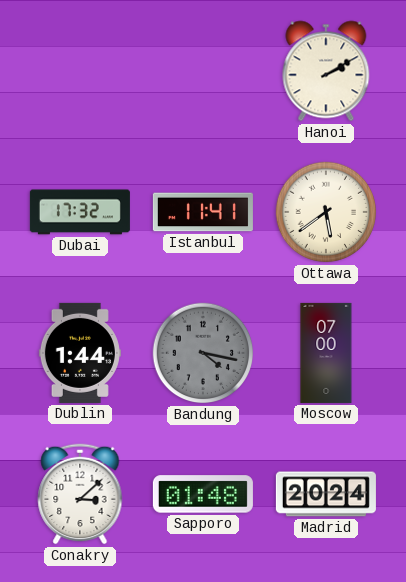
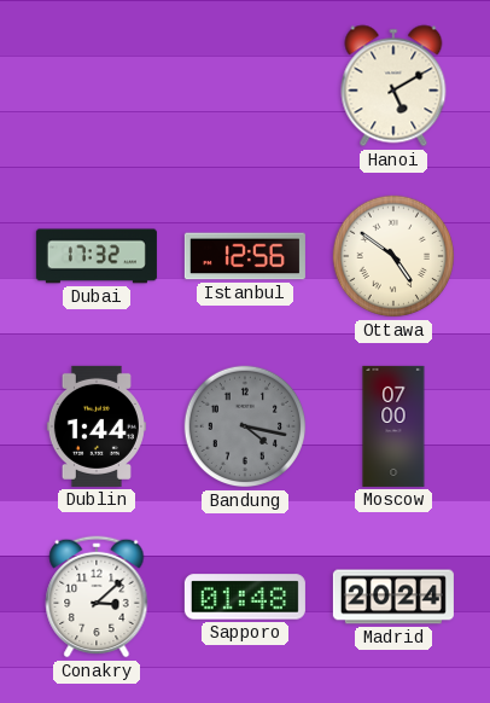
Hanoi: 2:10 -> 5:10
Istanbul: 11:41 -> 12:56
Ottawa: 5:39 -> 4:51
